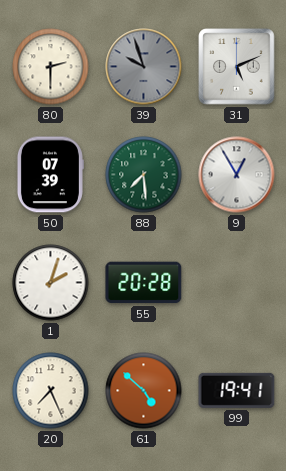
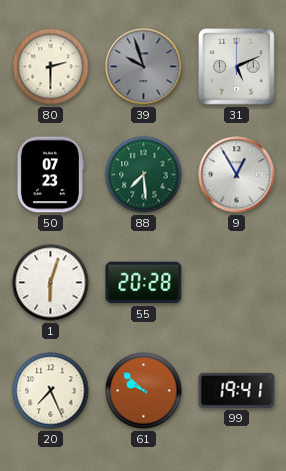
50: 07:39 -> 07:23
1: 2:03 -> 6:03
61: 4:52 -> 9:52
